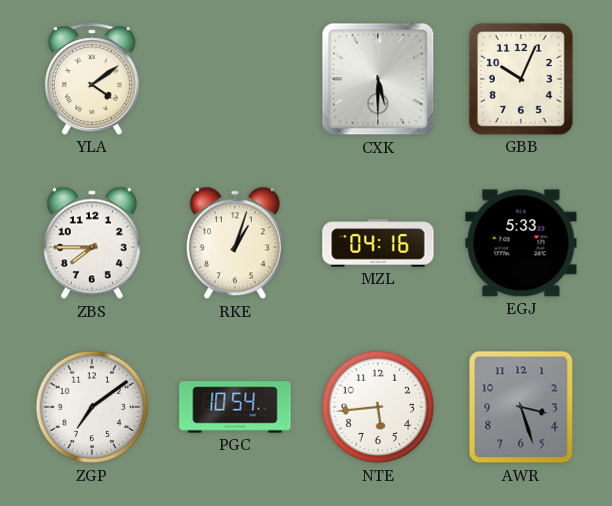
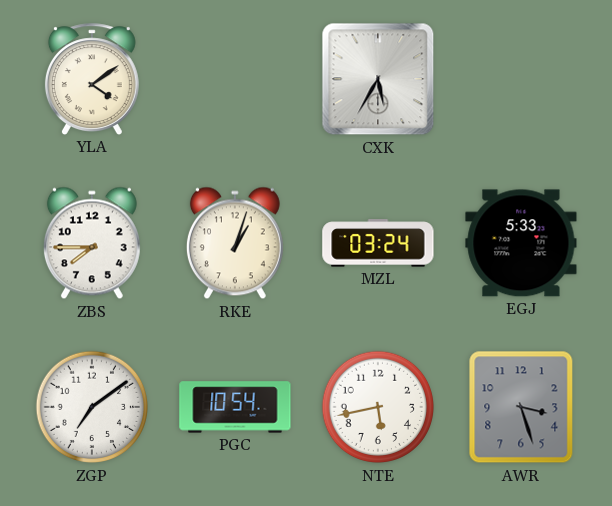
CXK: 5:30 -> 5:35
GBB: 10:04 -> none
MZL: 04:16 -> 03:24
NTE: 5:44 -> 5:43
